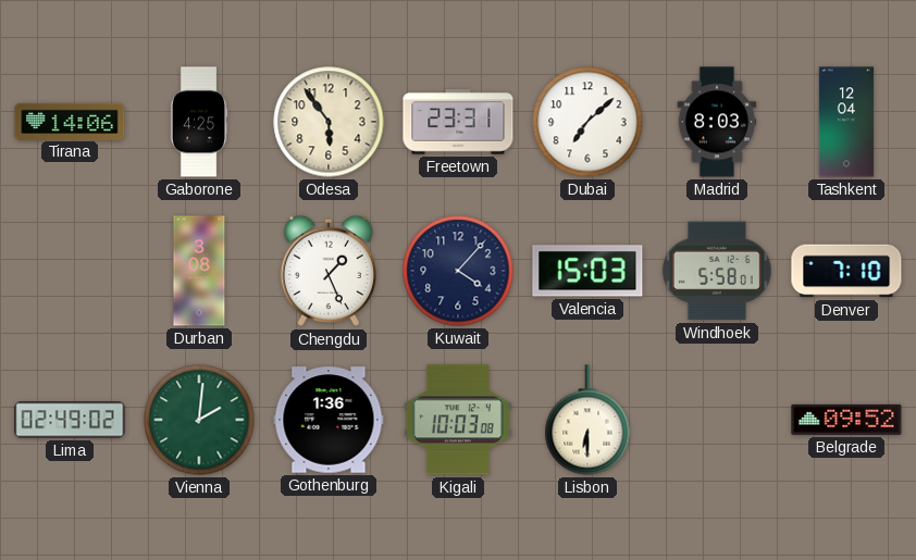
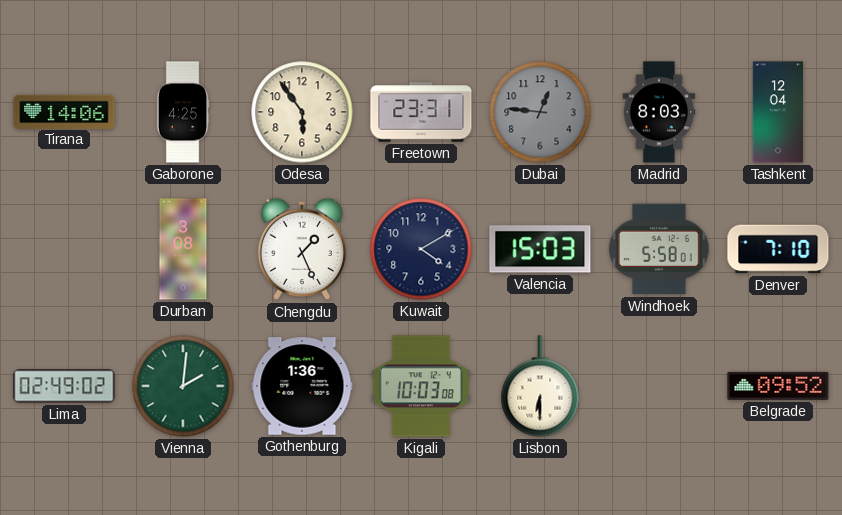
Dubai: 7:08 -> 12:46
Dubai dial: white -> grey
Kuwait: 4:07 -> 4:10
